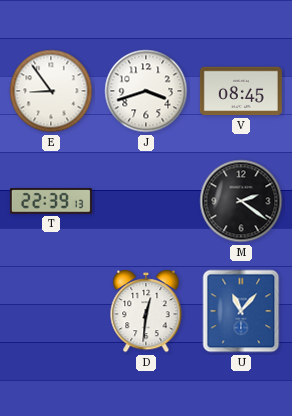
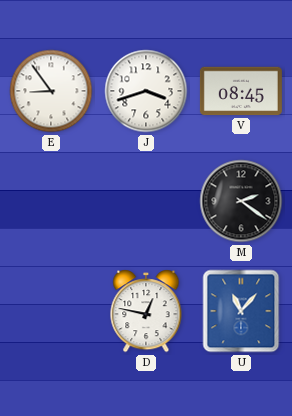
T: 22:39 -> none
D: 12:31 -> 12:47
